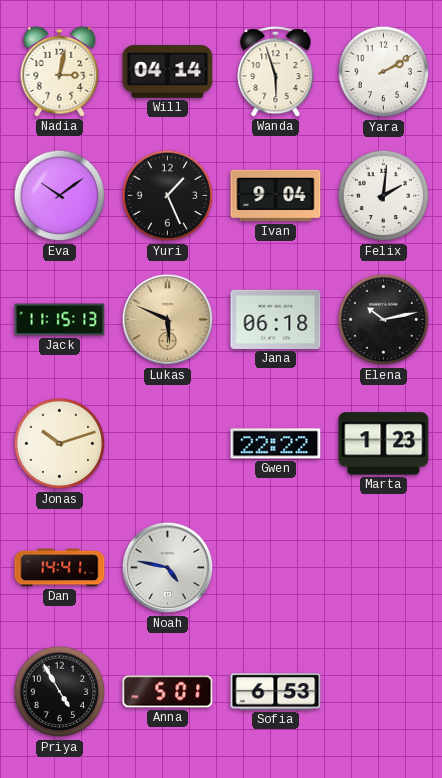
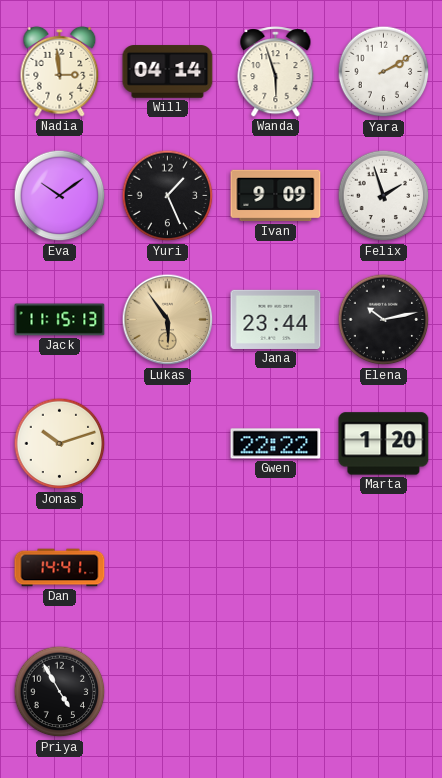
Nadia: 3:02 -> 2:59
Ivan: 9:04 -> 9:09
Felix: 2:01 -> 1:57
Lukas: 5:49 -> 5:54
Jana: 06:18 -> 23:44
Marta: 1:23 -> 1:20
Noah: 4:47 -> none
Anna: 5:01 -> none
Sofia: 6:53 -> none
